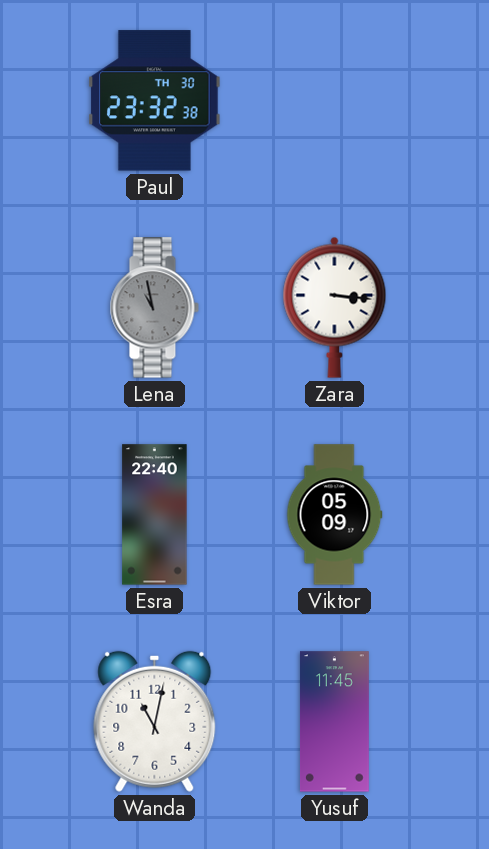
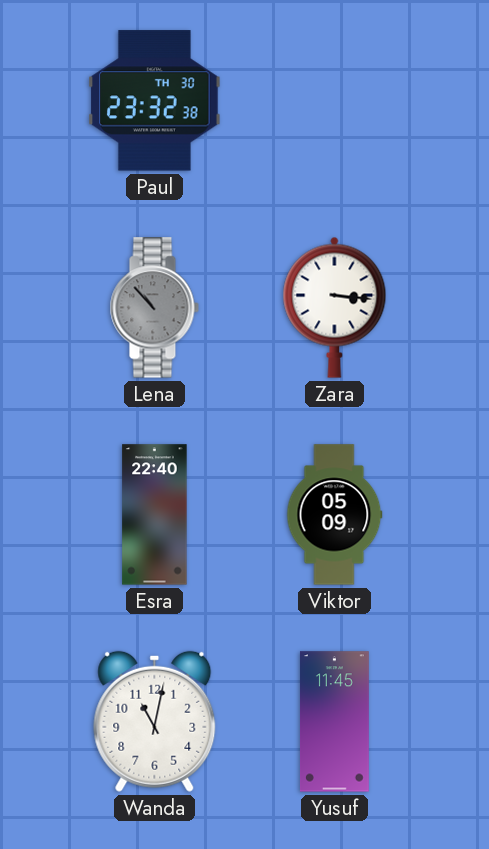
Lena: 10:58 -> 10:53
